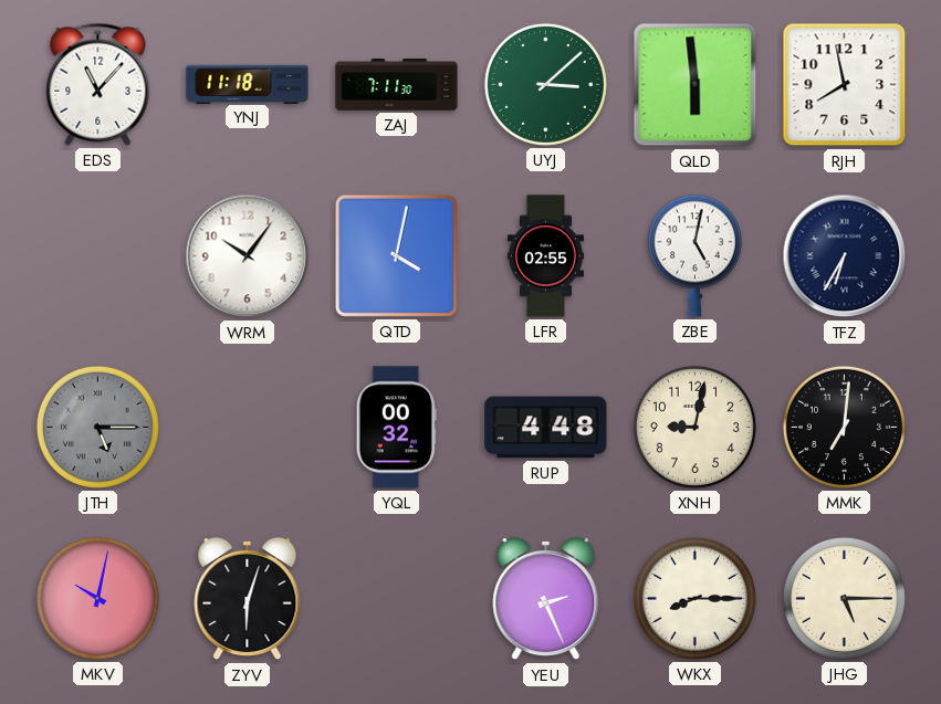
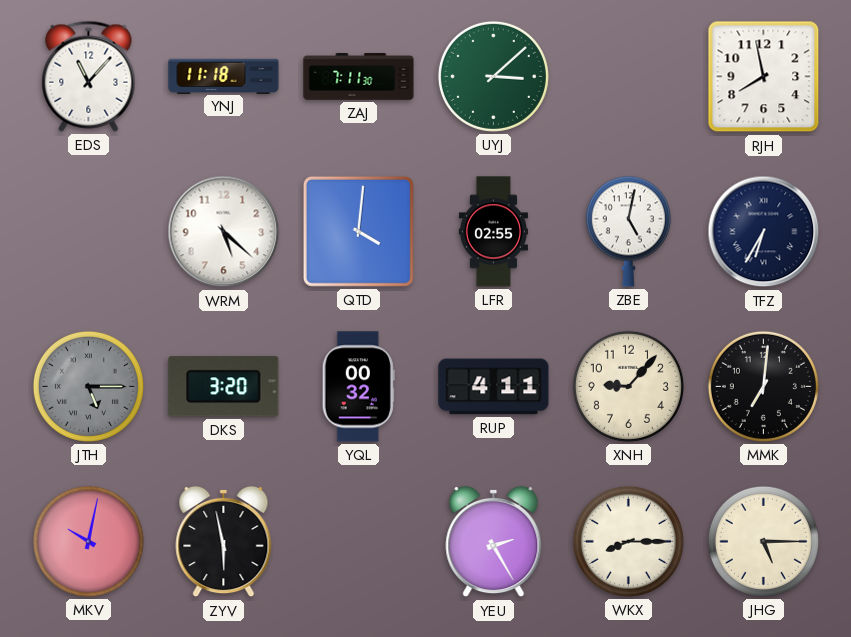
QLD: 5:59 -> none
WRM: 10:06 -> 5:22
QTD: 4:02 -> 4:01
DKS: none -> 3:20
RUP: 4:48 -> 4:11
XNH: 9:02 -> 9:07
ZYV: 6:03 -> 5:58
YEU: 2:26 -> 2:25
